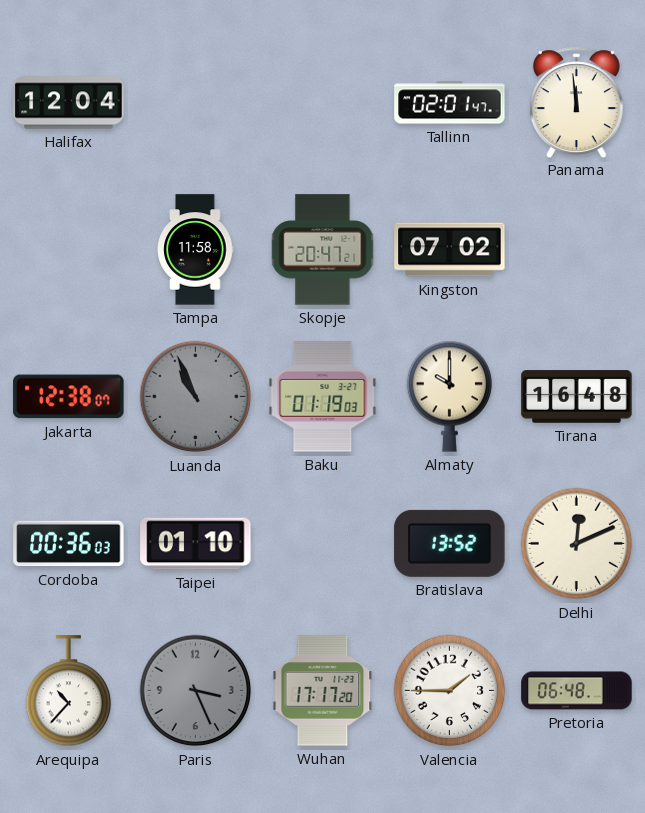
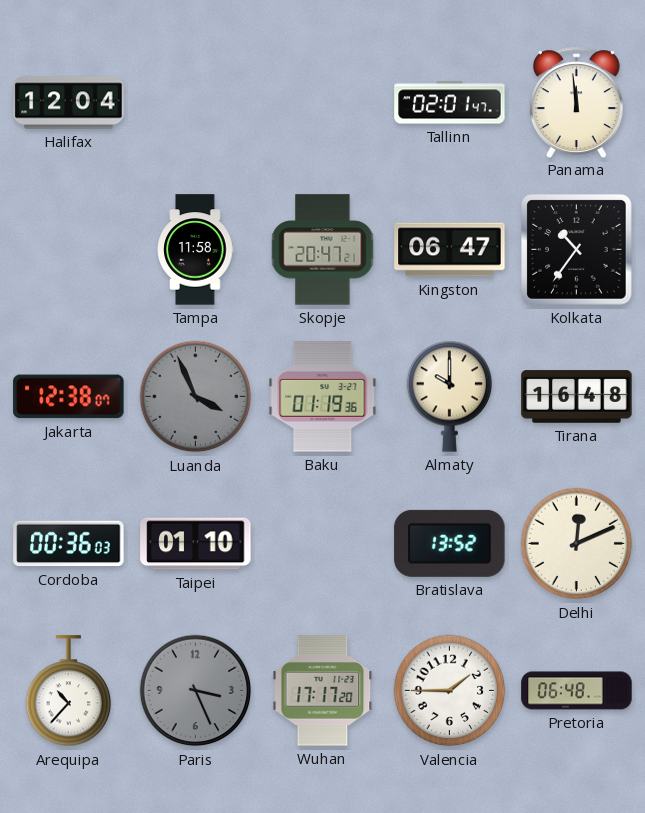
Kingston: 07:02 -> 06:47
Kolkata: none -> 10:36
Luanda: 10:56 -> 3:56
Baku: 01:19:03 -> 01:19:36
